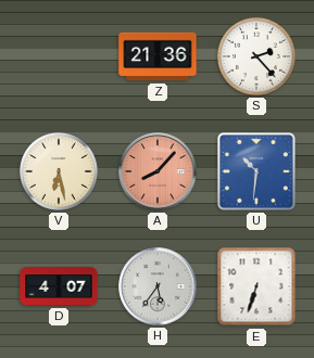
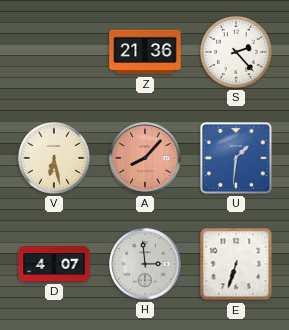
U: 10:31 -> 1:31
H: 5:36 -> 2:59
